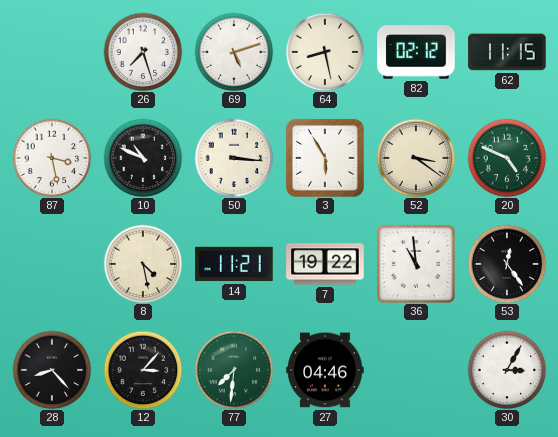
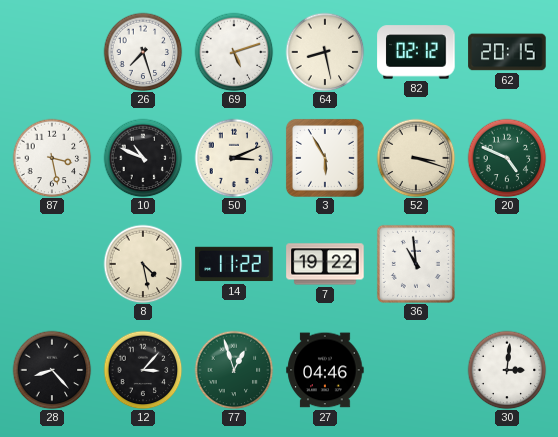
62: 11:15 -> 20:15
50: 3:16 -> 3:11
52: 3:21 -> 3:18
14: 11:21 -> 11:22
53: 12:24 -> none
77: 7:31 -> 12:57
30: 3:05 -> 3:01
